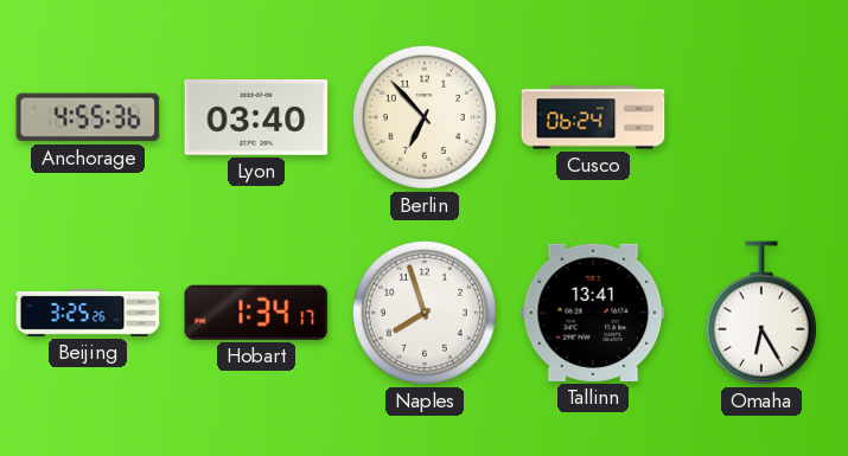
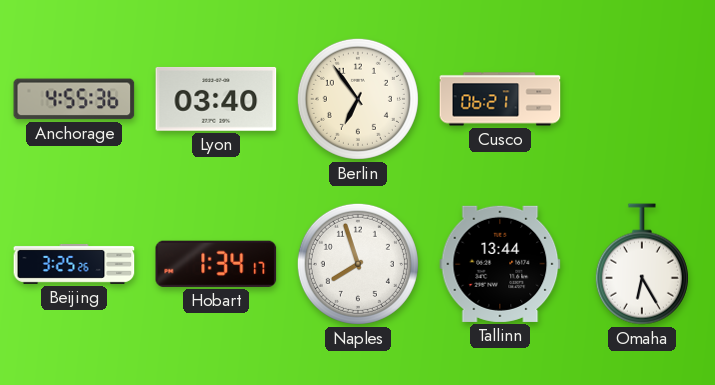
Berlin: 6:53 -> 6:54
Cusco: 06:24 -> 06:21
Tallinn: 13:41 -> 13:44
